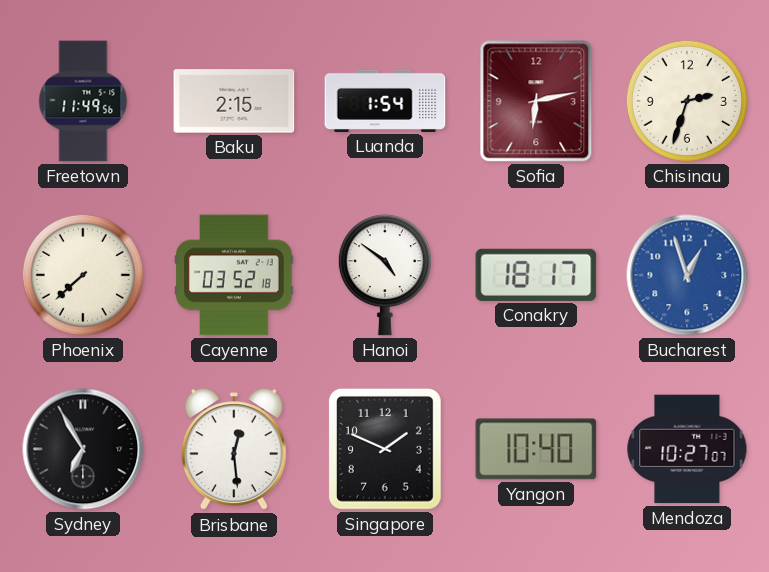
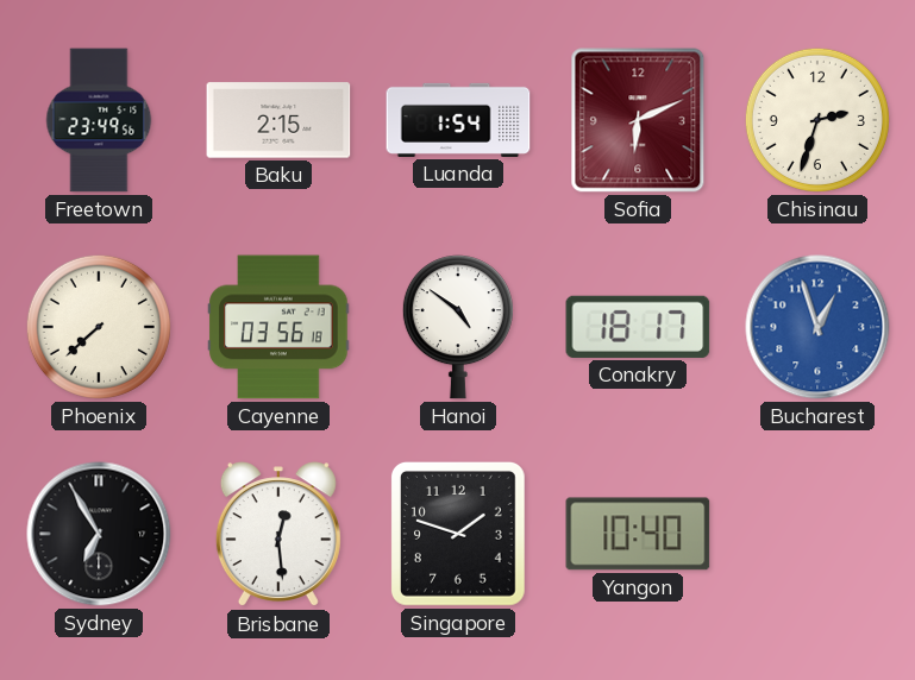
Freetown: 11:49 -> 23:49
Sofia: 6:13 -> 6:11
Cayenne: 03:52 -> 03:56
Singapore: 1:49 -> 1:48
Mendoza: 10:27 -> none
